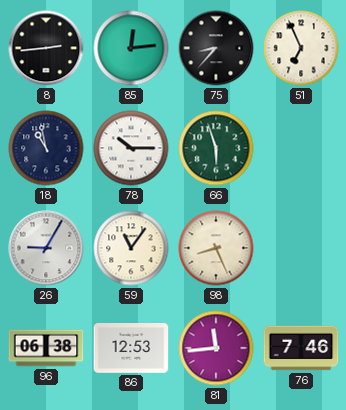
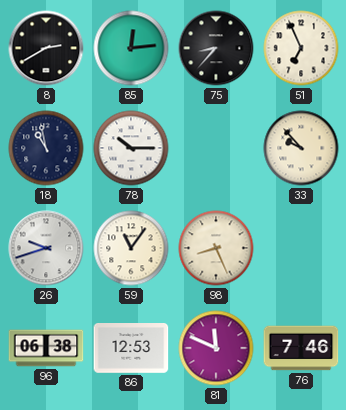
8: 2:44 -> 2:40
66: 5:57 -> none
33: none -> 9:53
26: 9:05 -> 9:42
81: 11:44 -> 11:49
